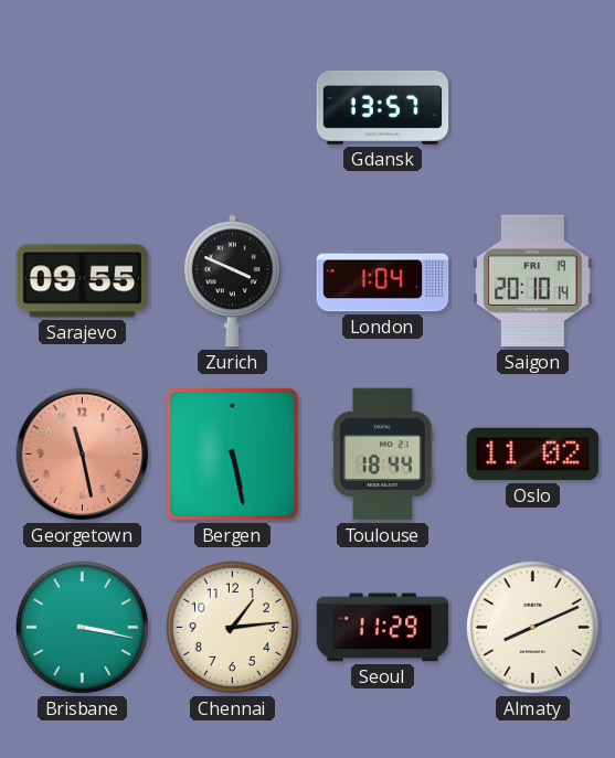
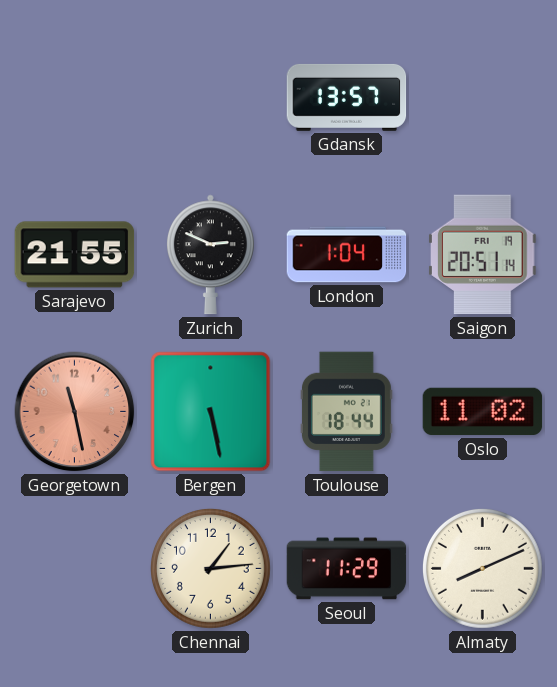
Sarajevo: 09:55 -> 21:55
Zurich: 3:49 -> 2:49
Saigon: 20:10 -> 20:51
Brisbane: 3:17 -> none
